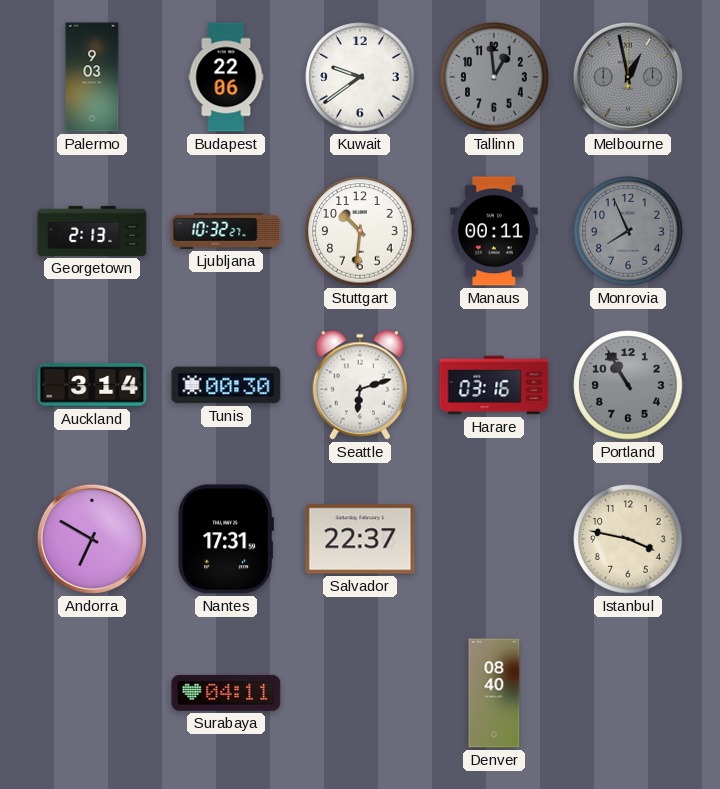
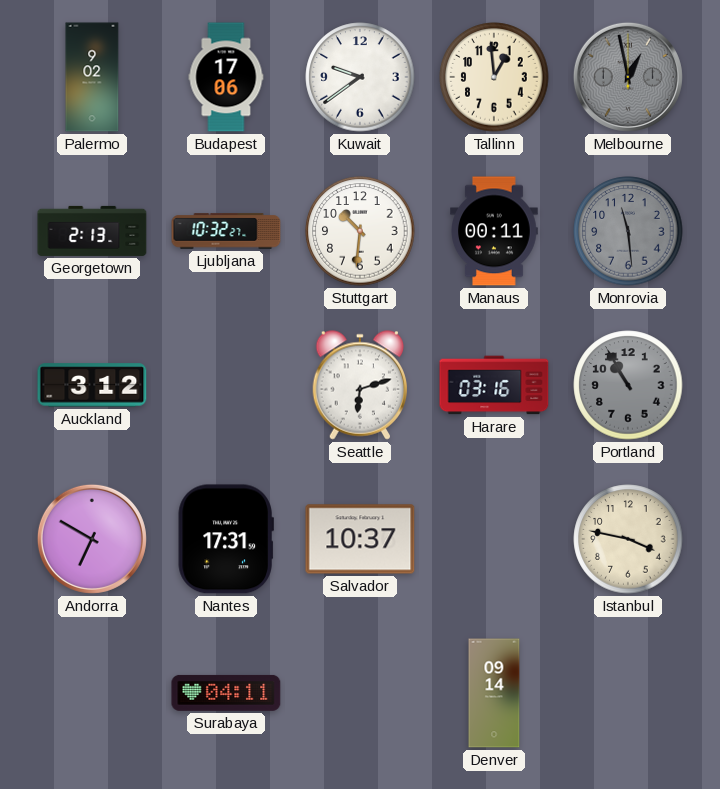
Palermo: 9:03 -> 9:02
Budapest: 22:06 -> 17:06
Tallinn dial: grey -> cream
Monrovia: 7:56 -> 11:29
Auckland: 3:14 -> 3:12
Tunis: 00:30 -> none
Salvador: 22:37 -> 10:37
Denver: 08:40 -> 09:14
